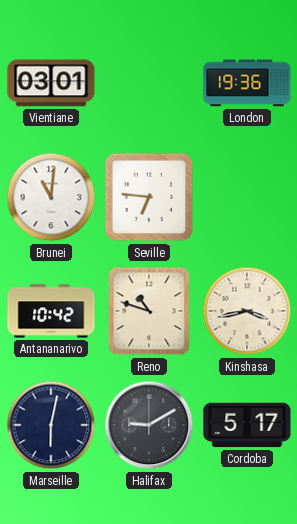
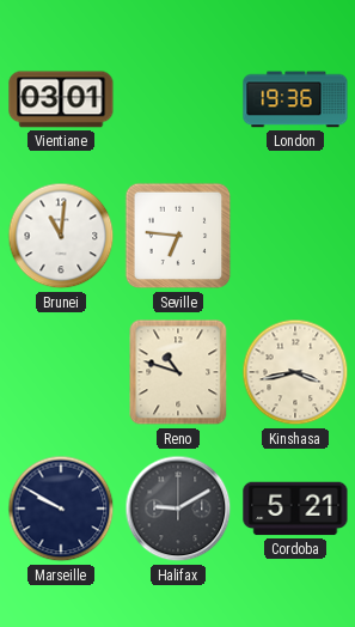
Antananarivo: 10:42 -> none
Marseille: 6:02 -> 9:50
Cordoba: 5:17 -> 5:21
